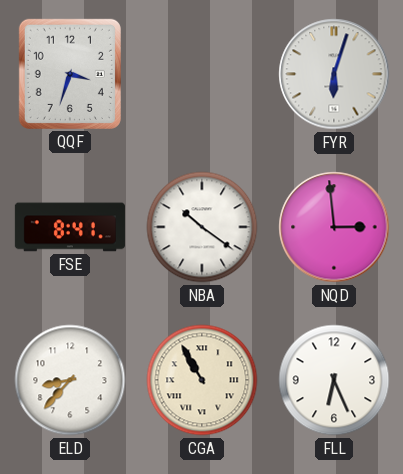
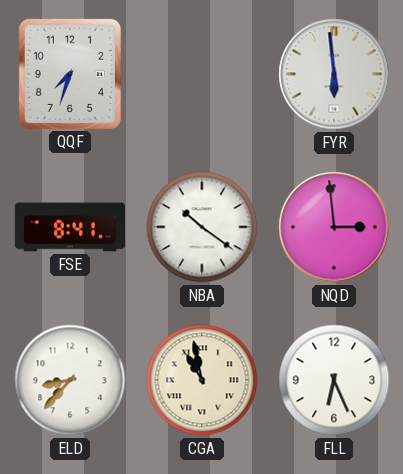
QQF: 3:33 -> 7:33
FYR: 6:03 -> 5:59
CGA: 10:55 -> 10:58
